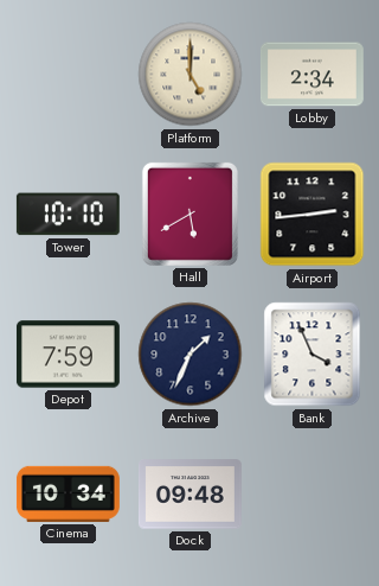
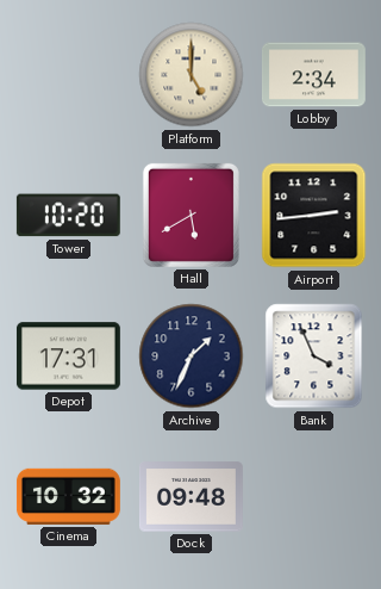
Tower: 10:10 -> 10:20
Depot: 7:59 -> 17:31
Cinema: 10:34 -> 10:32
